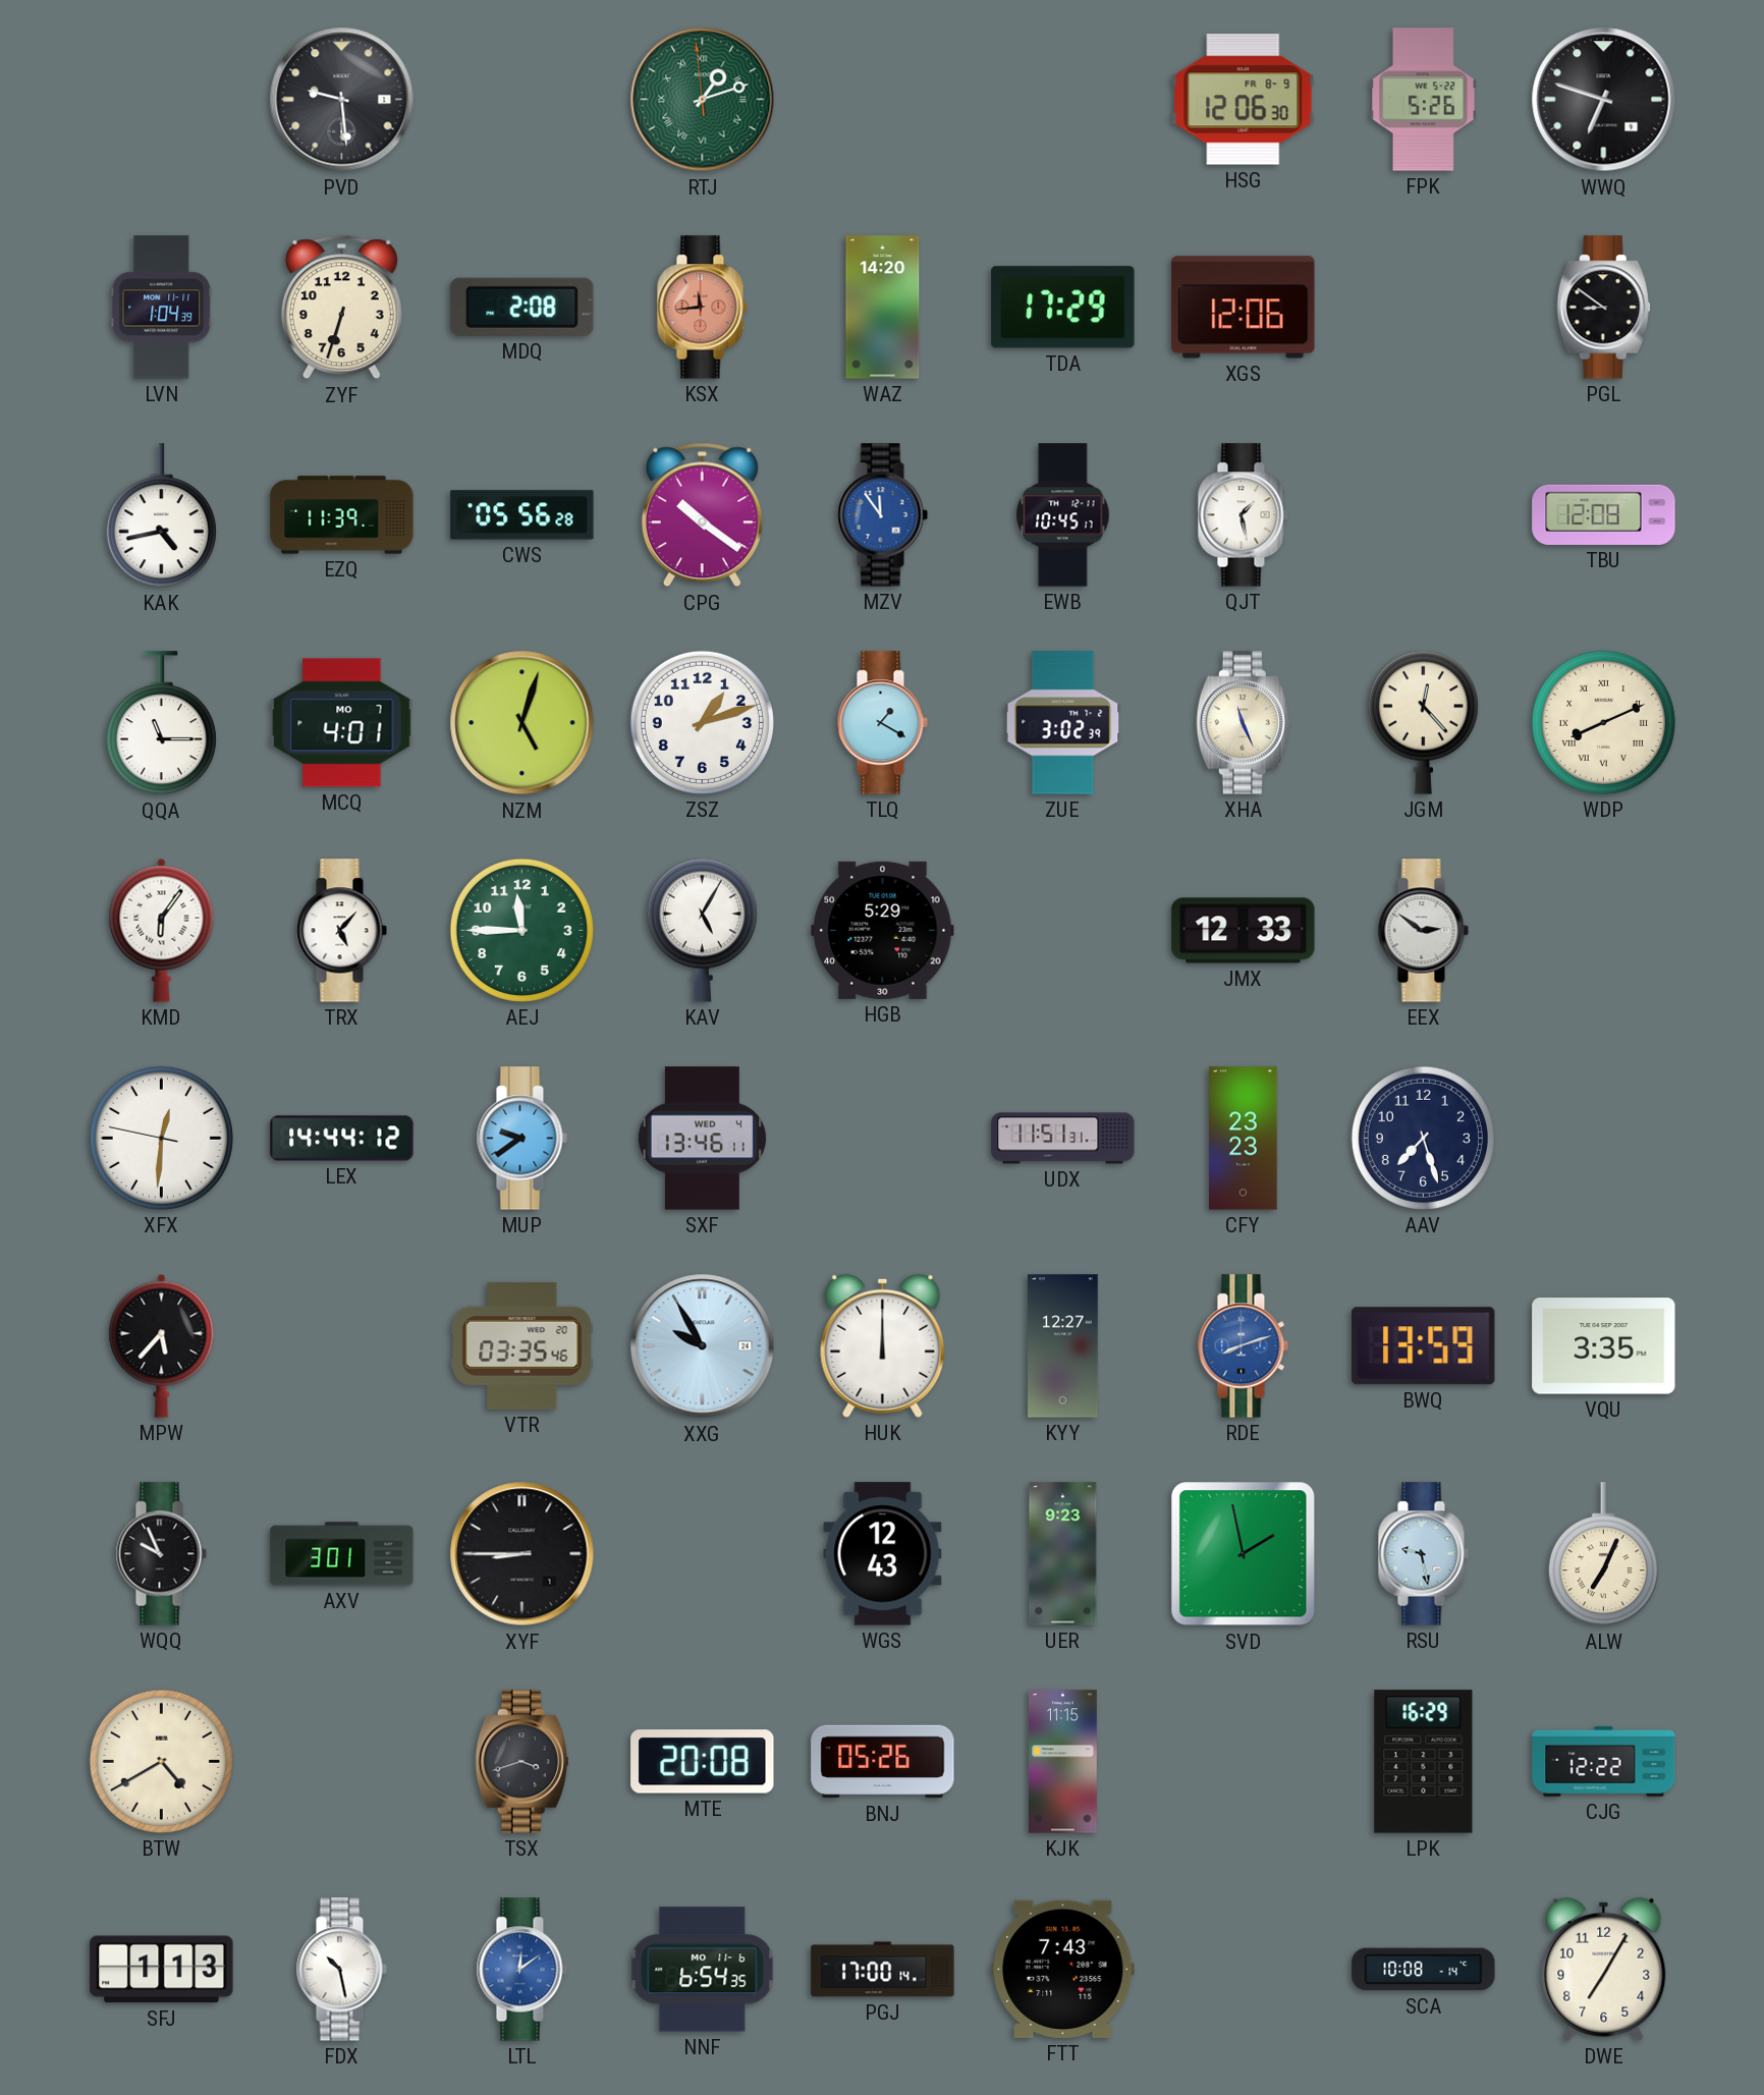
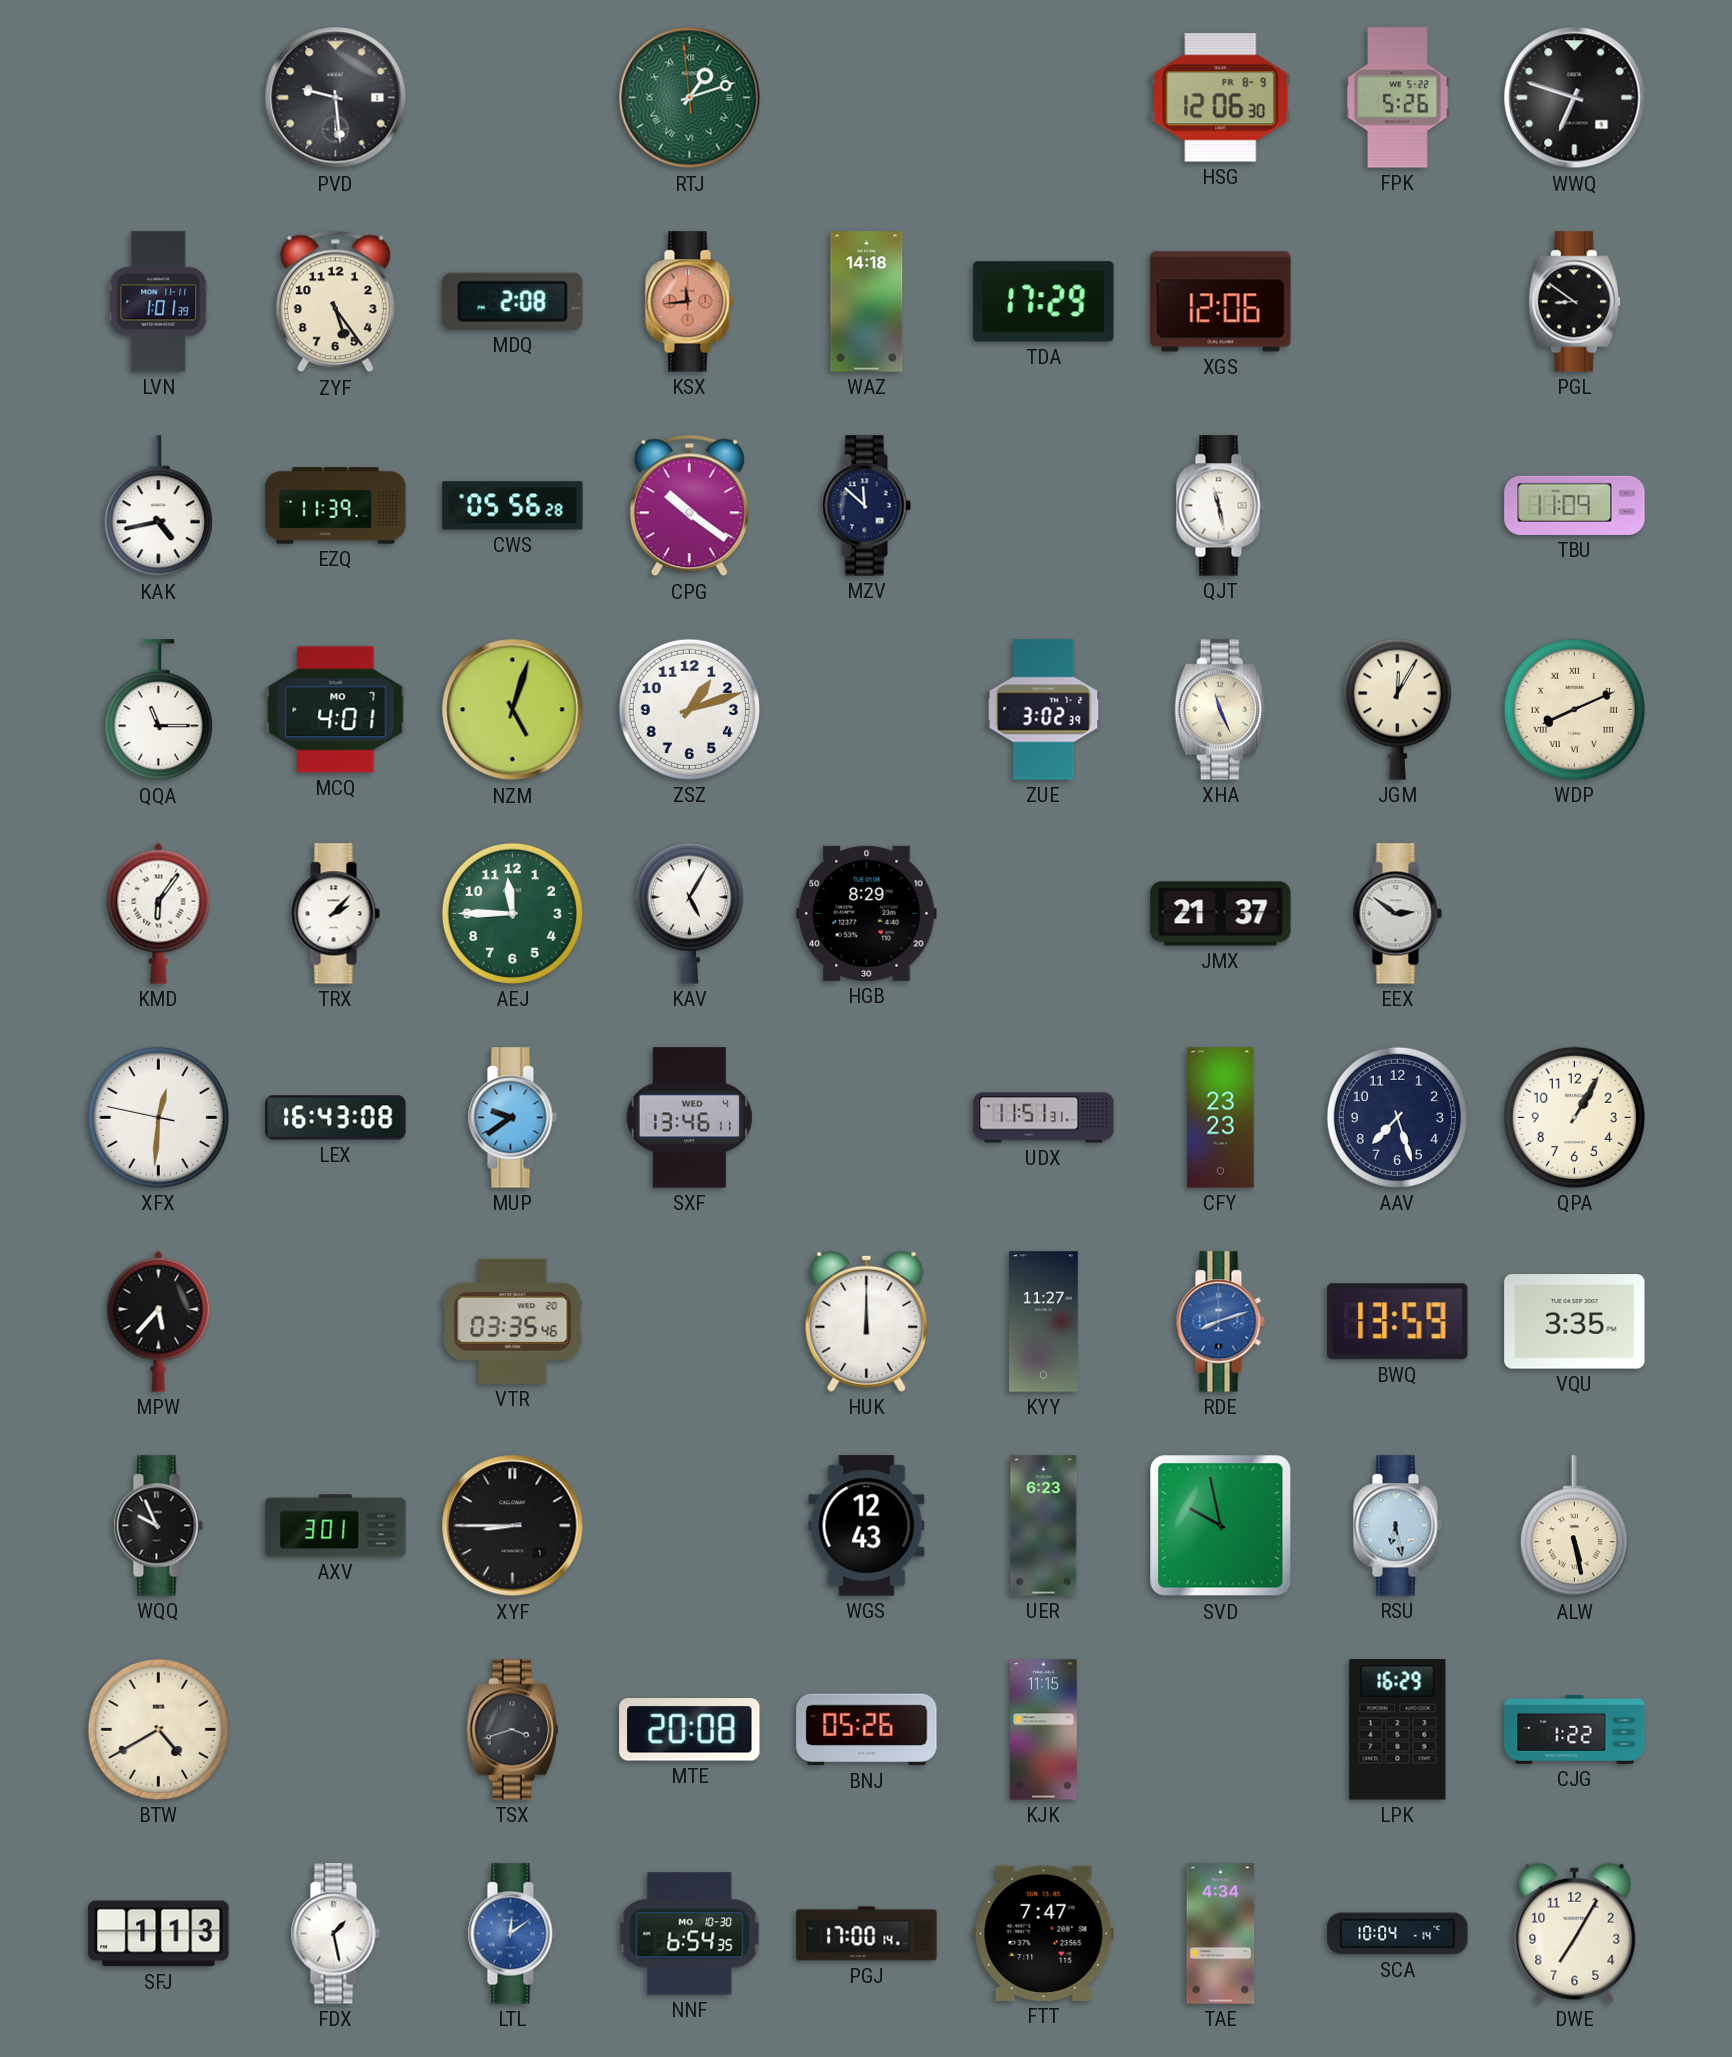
LVN: 1:04 -> 1:01
ZYF: 6:33 -> 5:24
WAZ: 14:20 -> 14:18
MZV: 11:54 -> 11:52
MZV dial: blue -> navy
EWB: 10:45 -> none
QJT: 1:28 -> 11:28
TBU: 12:08 -> 11:09
TLQ: 1:20 -> none
JGM: 12:23 -> 12:05
TRX: 5:07 -> 2:07
HGB: 5:29 -> 8:29
JMX: 12:33 -> 21:37
LEX: 14:44 -> 16:43
QPA: none -> 1:05
XXG: 9:55 -> none
KYY: 12:27 -> 11:27
UER: 9:23 -> 6:23
SVD: 1:58 -> 9:58
RSU: 9:28 -> 6:28
ALW: 7:04 -> 5:28
CJG: 12:22 -> 1:22
FDX: 10:28 -> 1:28
NNF date: MO 11-6 -> MO 10-30
FTT: 7:43 -> 7:47
TAE: none -> 4:34
SCA: 10:08 -> 10:04
